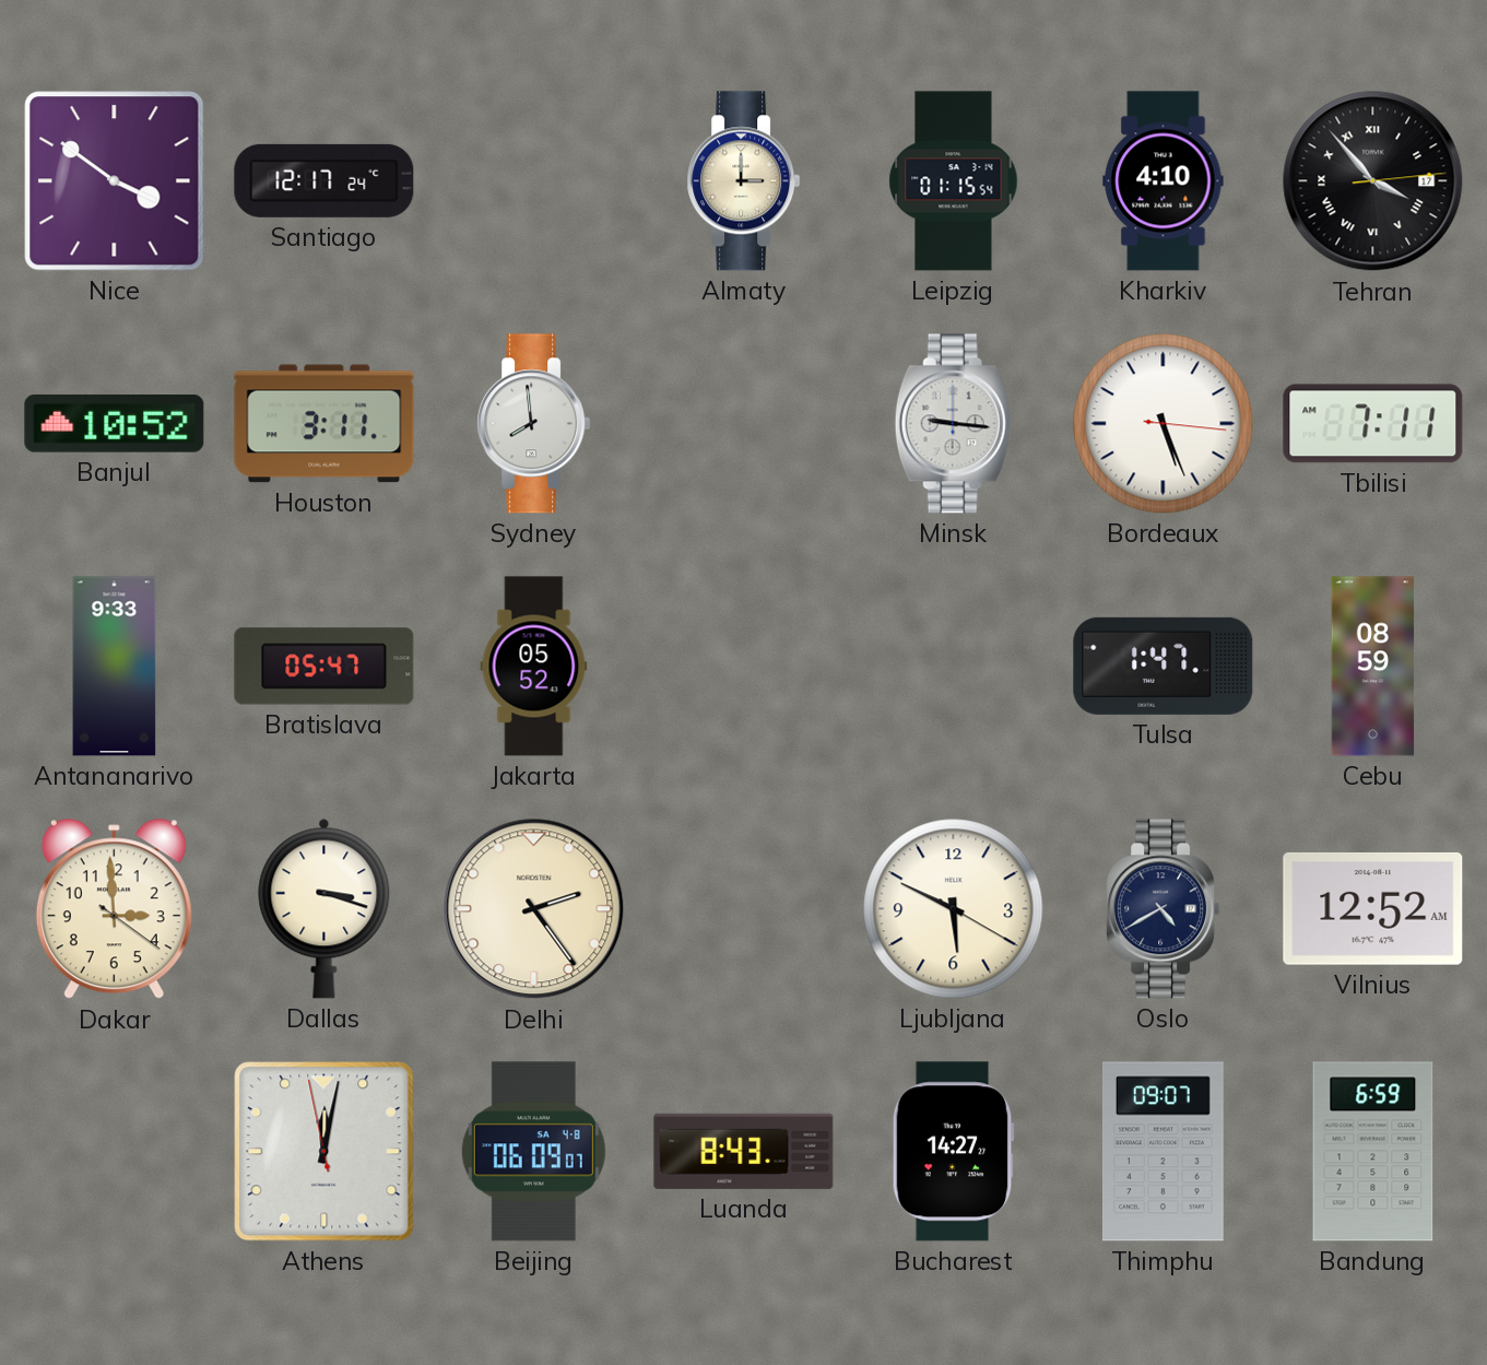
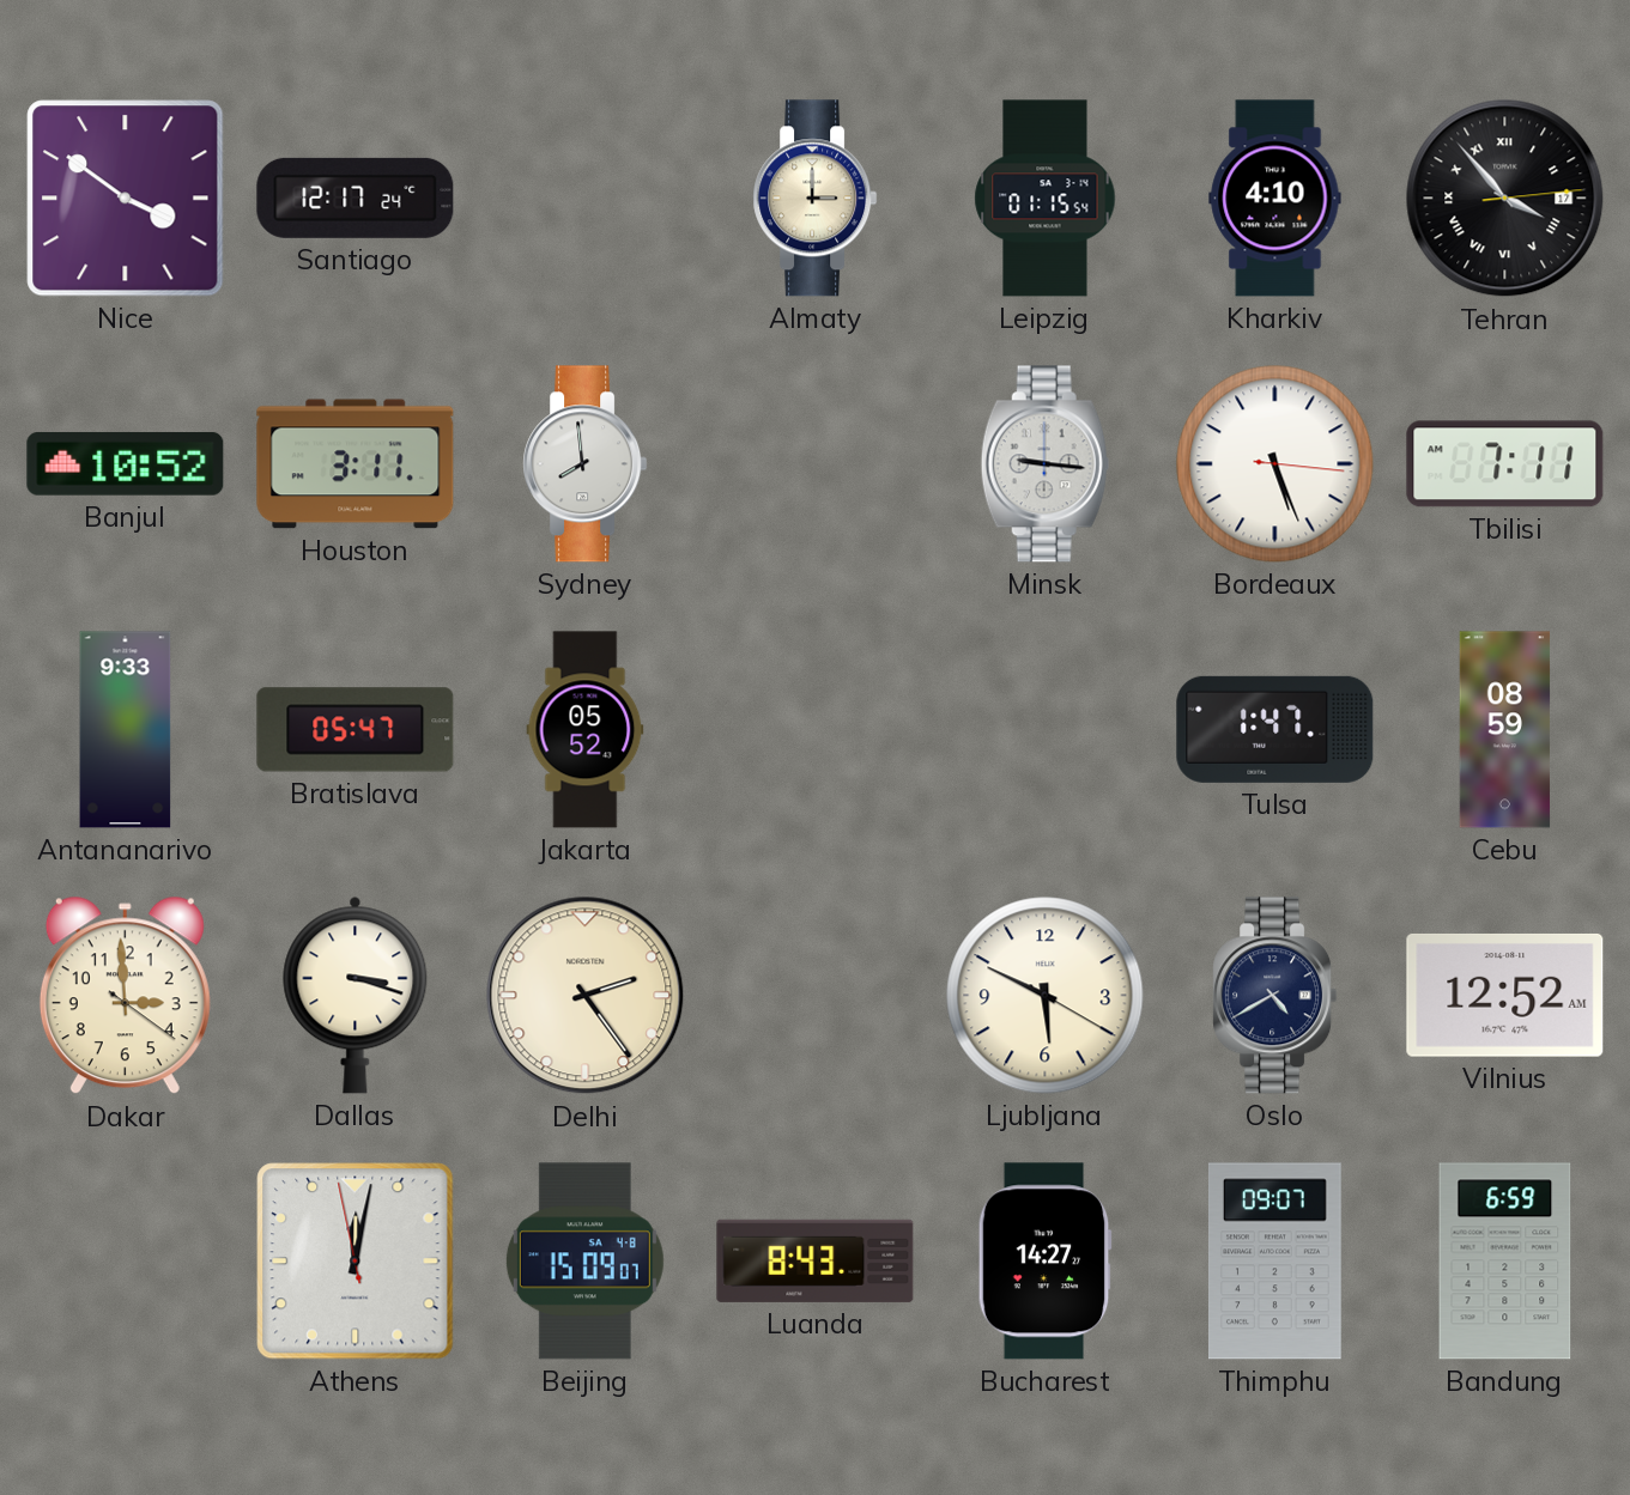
Beijing: 06:09 -> 15:09
